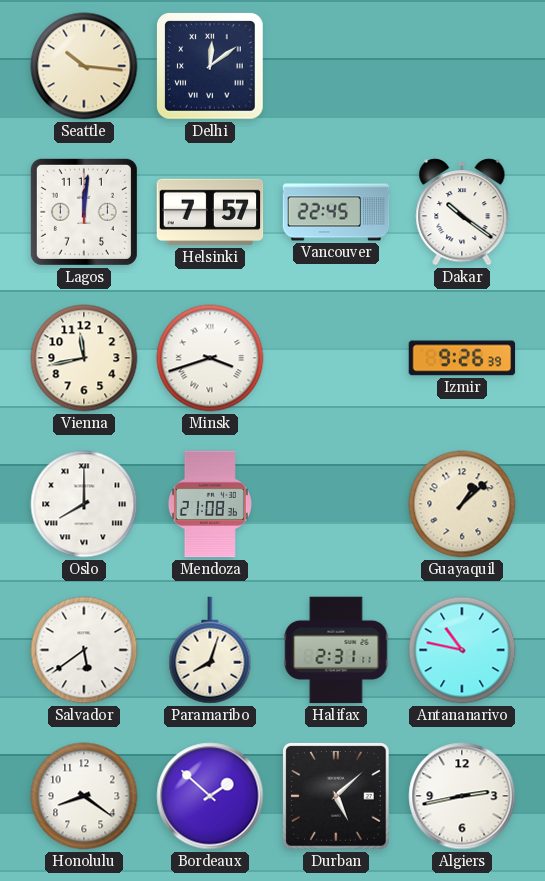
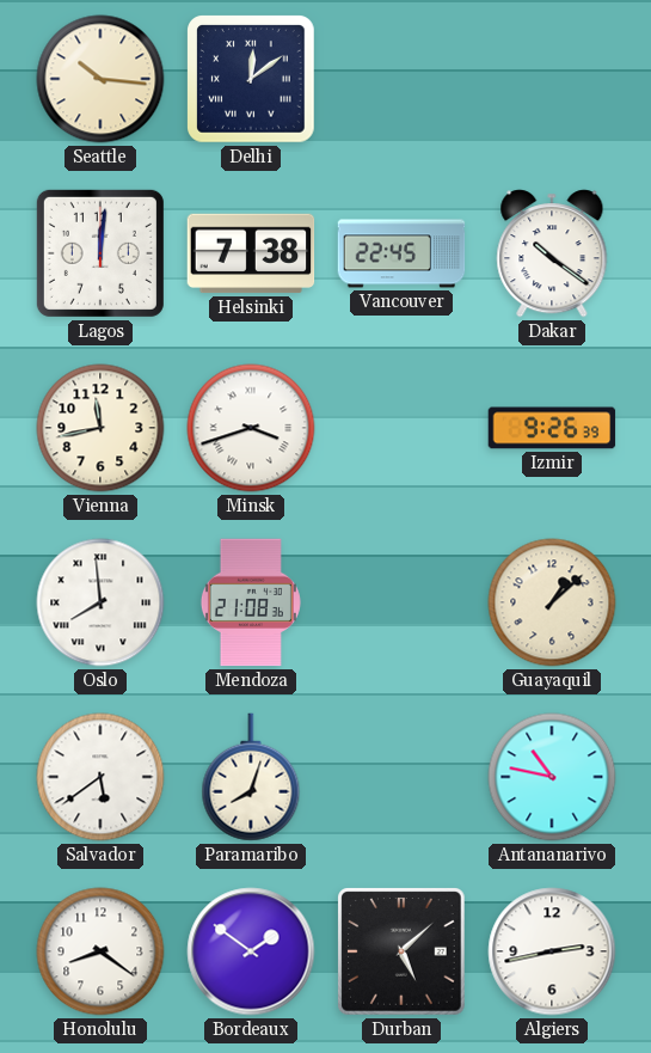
Helsinki: 7:57 -> 7:38
Oslo: 8:00 -> 7:59
Halifax: 2:31 -> none
Bordeaux: 1:52 -> 1:51
